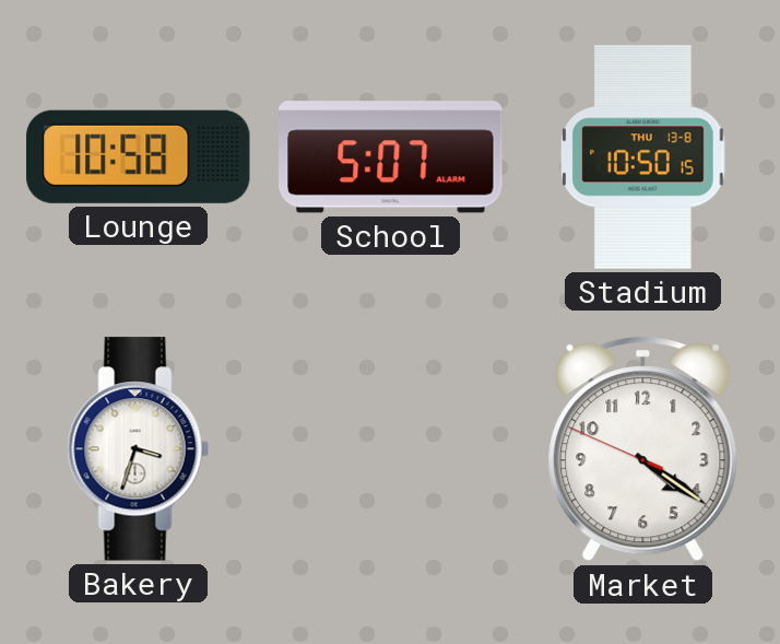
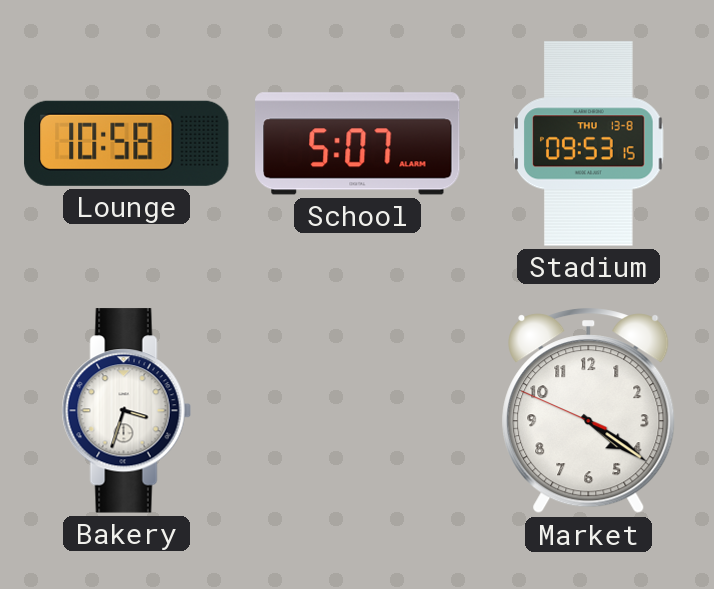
Stadium: 10:50 -> 09:53
